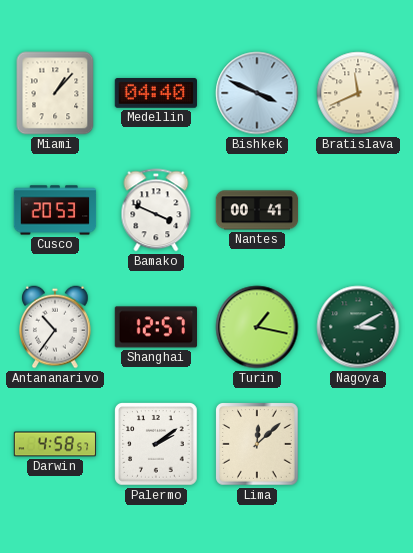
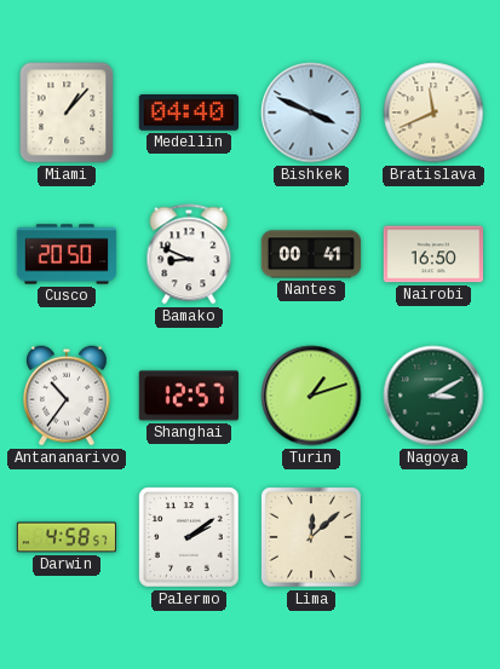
Cusco: 20:53 -> 20:50
Bamako: 3:49 -> 8:49
Nairobi: none -> 16:50
Turin: 1:17 -> 1:12
